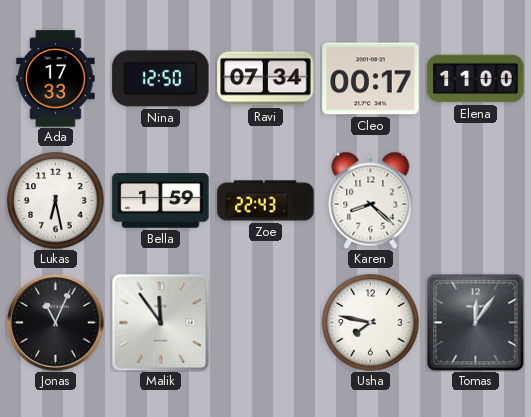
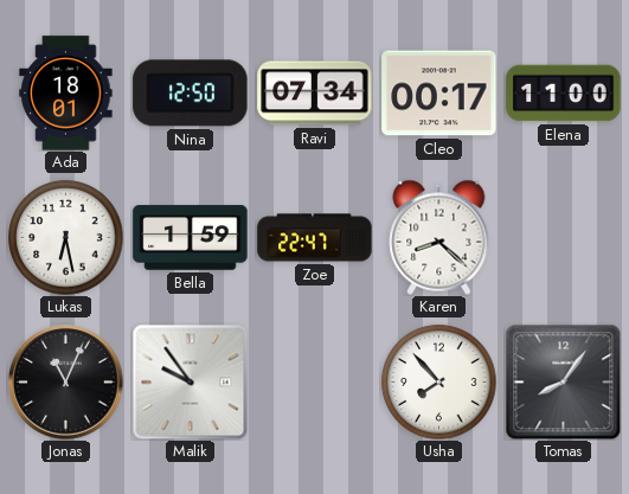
Ada: 17:33 -> 18:01
Zoe: 22:43 -> 22:47
Malik: 11:54 -> 9:54
Usha: 7:47 -> 7:53
Tomas: 12:06 -> 8:06
